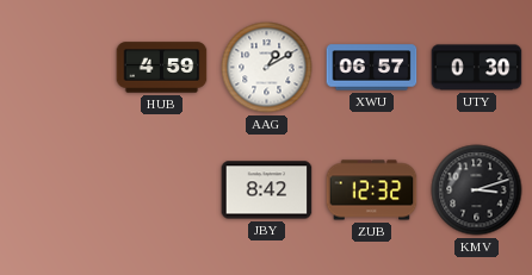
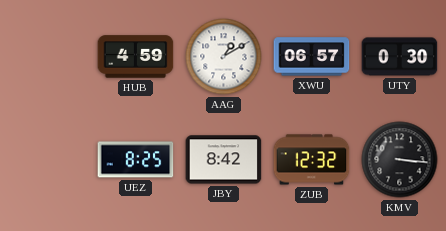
UEZ: none -> 8:25
KMV: 3:12 -> 3:16
